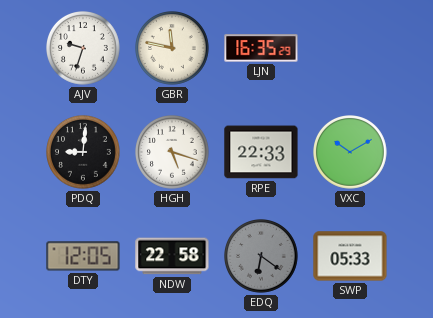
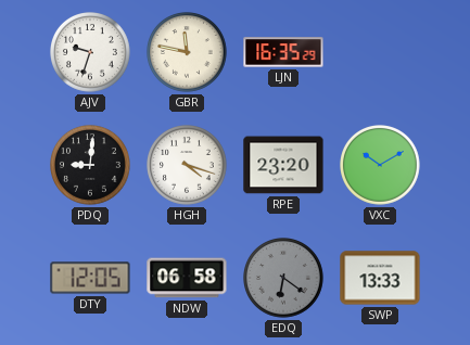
HGH: 5:18 -> 4:18
RPE: 22:33 -> 23:20
NDW: 22:58 -> 06:58
SWP: 05:33 -> 13:33
